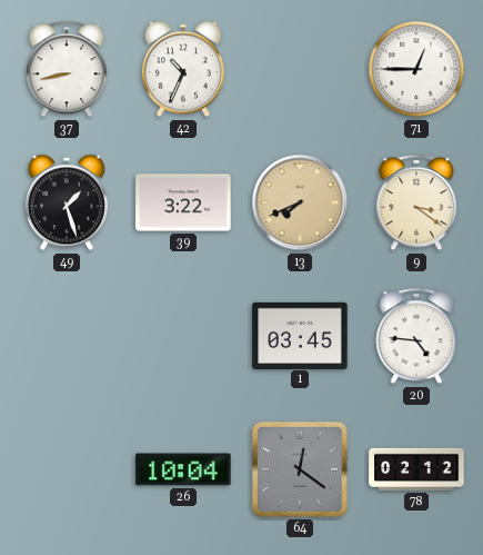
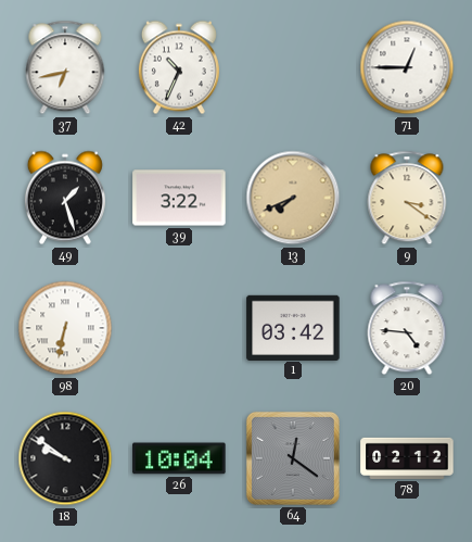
37: 8:43 -> 6:43
98: none -> 6:32
1: 03:45 -> 03:42
18: none -> 9:51
